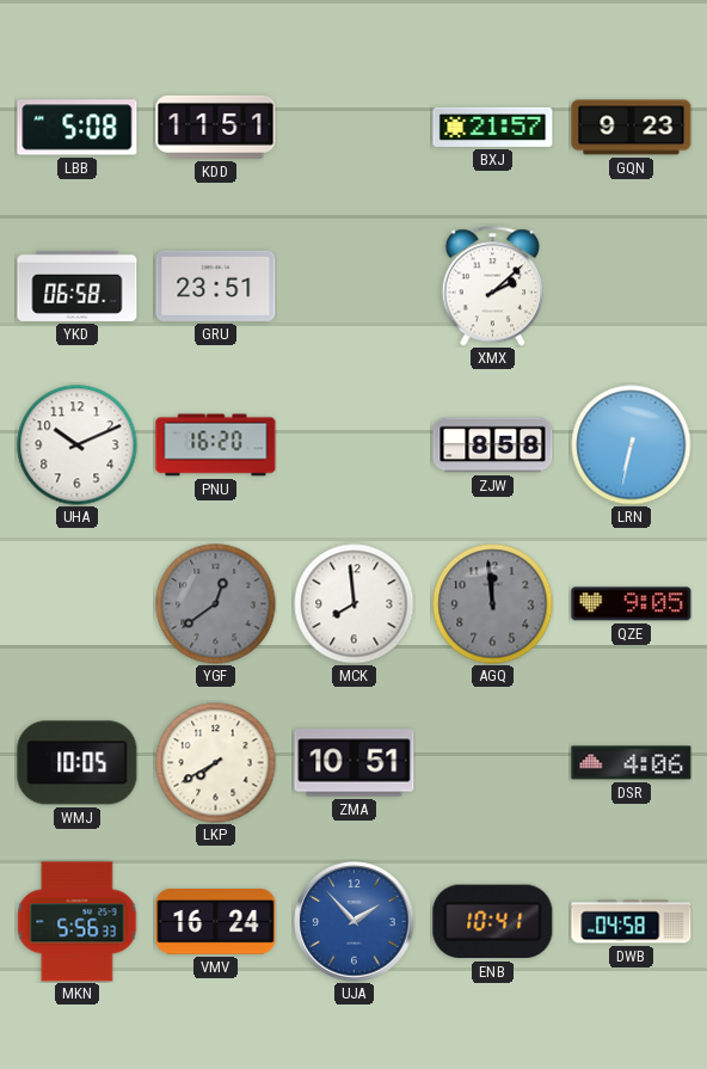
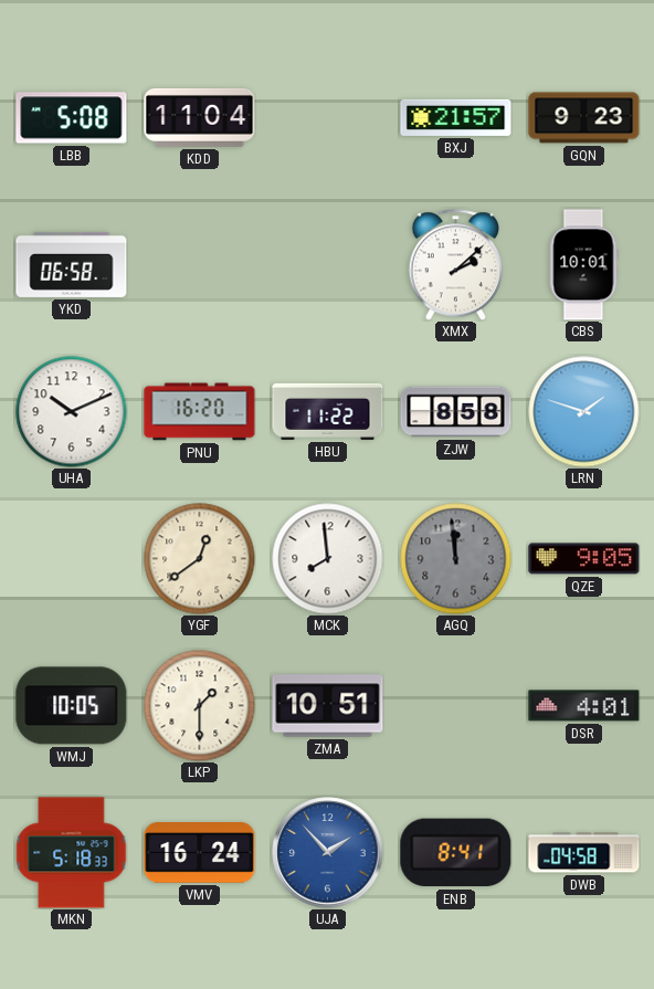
KDD: 11:51 -> 11:04
GRU: 23:51 -> none
CBS: none -> 10:01
HBU: none -> 11:22
LRN: 6:32 -> 1:48
YGF dial: grey -> cream
LKP: 7:40 -> 1:30
DSR: 4:06 -> 4:01
MKN: 5:56 -> 5:18
ENB: 10:41 -> 8:41
